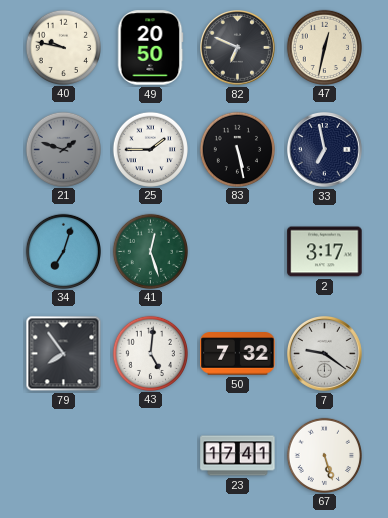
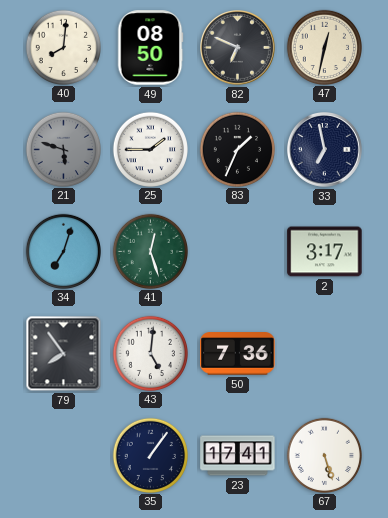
40: 9:47 -> 8:01
49: 20:50 -> 08:50
21: 1:48 -> 5:48
83: 5:28 -> 1:34
50: 7:32 -> 7:36
7: 9:21 -> none
35: none -> 1:06
